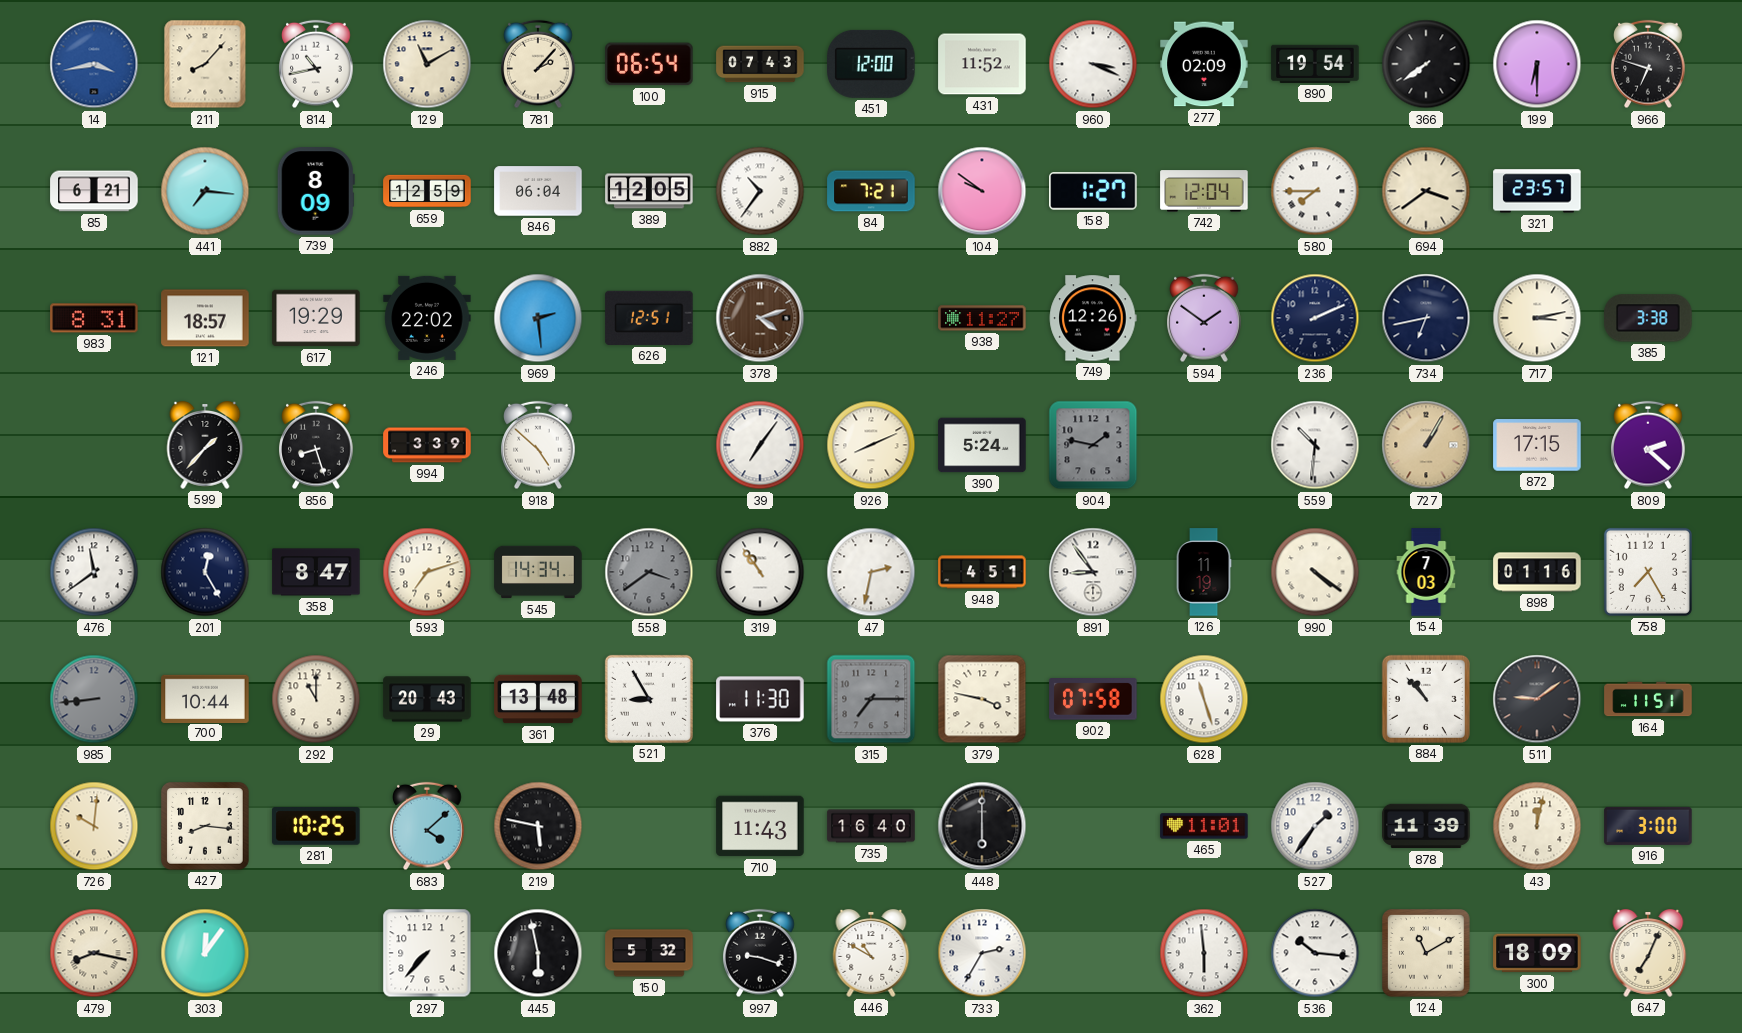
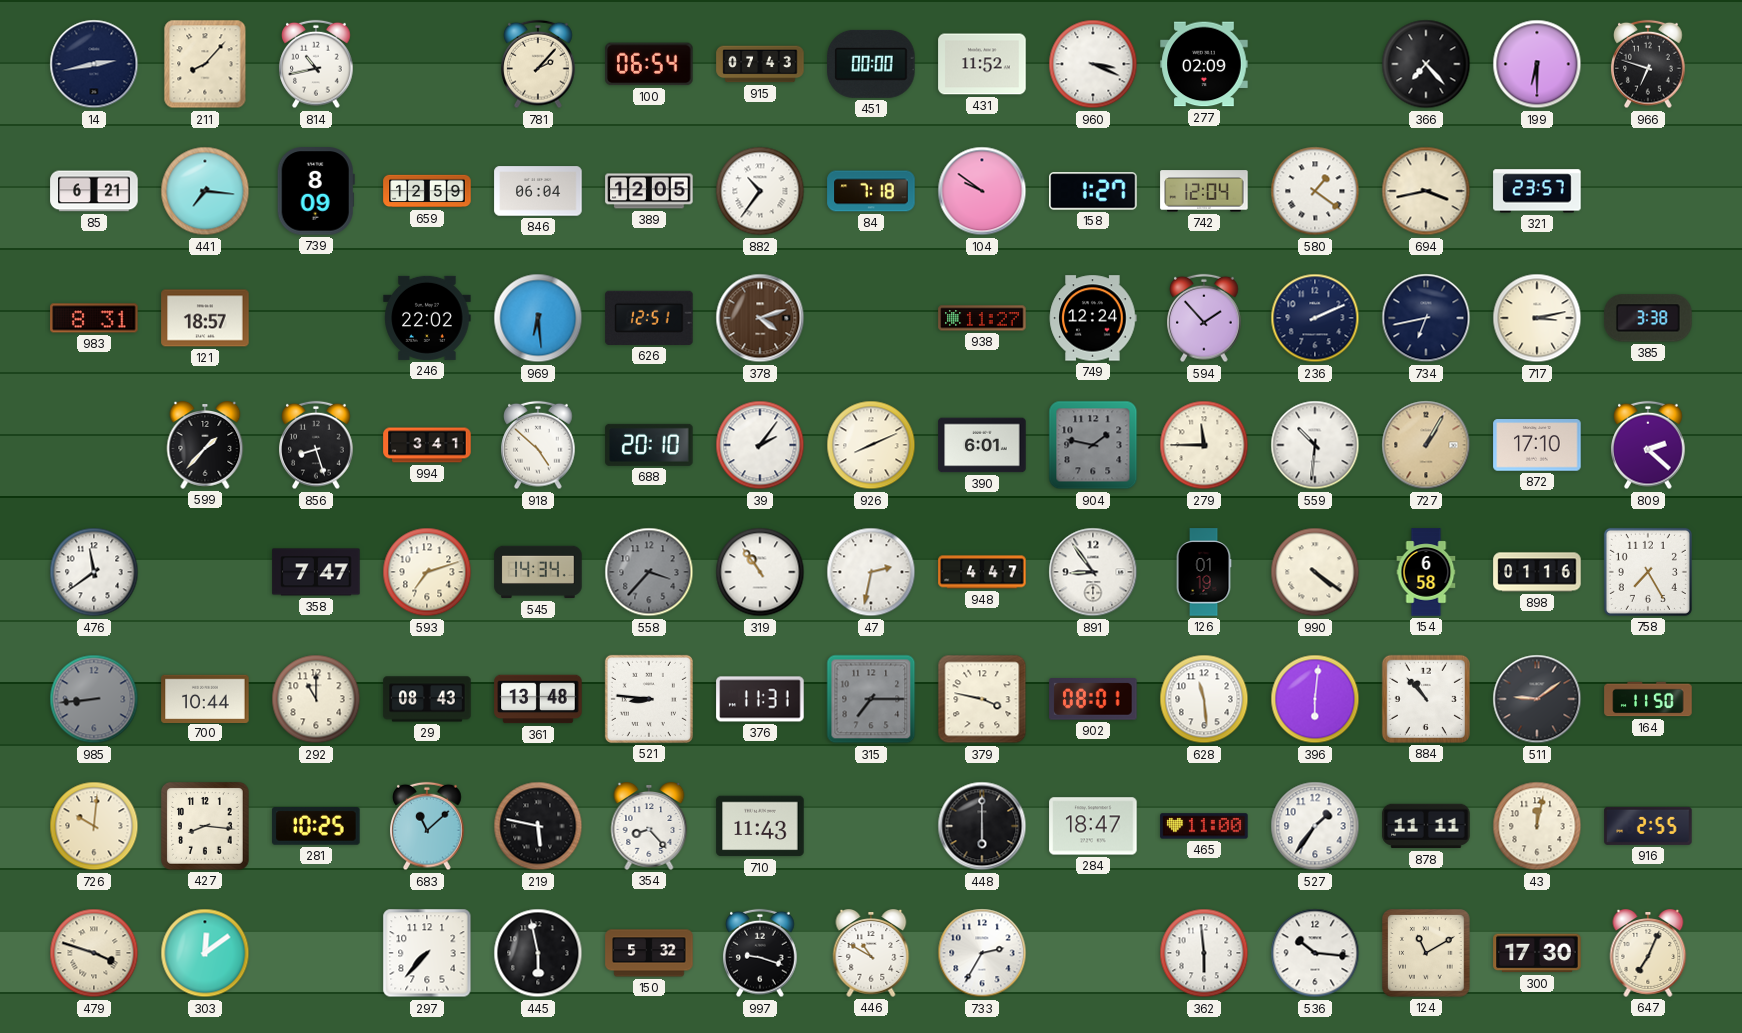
14: 3:43 -> 2:43
14 dial: blue -> navy
129: 11:10 -> none
451: 12:00 -> 00:00
890: 19:54 -> none
366: 7:39 -> 7:23
84: 7:21 -> 7:18
580: 7:45 -> 1:21
694: 3:39 -> 3:43
617: 19:29 -> none
969: 2:29 -> 6:29
749: 12:26 -> 12:24
594: 1:51 -> 1:53
994: 3:39 -> 3:41
688: none -> 20:10
39: 7:06 -> 2:06
390: 5:24 -> 6:01
279: none -> 11:45
872: 17:15 -> 17:10
201: 12:25 -> none
358: 8:47 -> 7:47
558: 3:39 -> 3:37
948: 4:51 -> 4:47
126: 11:19 -> 01:19
154: 7:03 -> 6:58
29: 20:43 -> 08:43
521: 8:55 -> 8:46
376: 11:30 -> 11:31
902: 07:58 -> 08:01
628: 11:27 -> 11:29
396: none -> 6:01
164: 11:51 -> 11:50
683: 4:08 -> 11:08
354: none -> 8:23
735: 16:40 -> none
284: none -> 18:47
465: 11:01 -> 11:00
878: 11:39 -> 11:11
916: 3:00 -> 2:55
479: 8:17 -> 3:48
303: 12:06 -> 12:09
300: 18:09 -> 17:30
